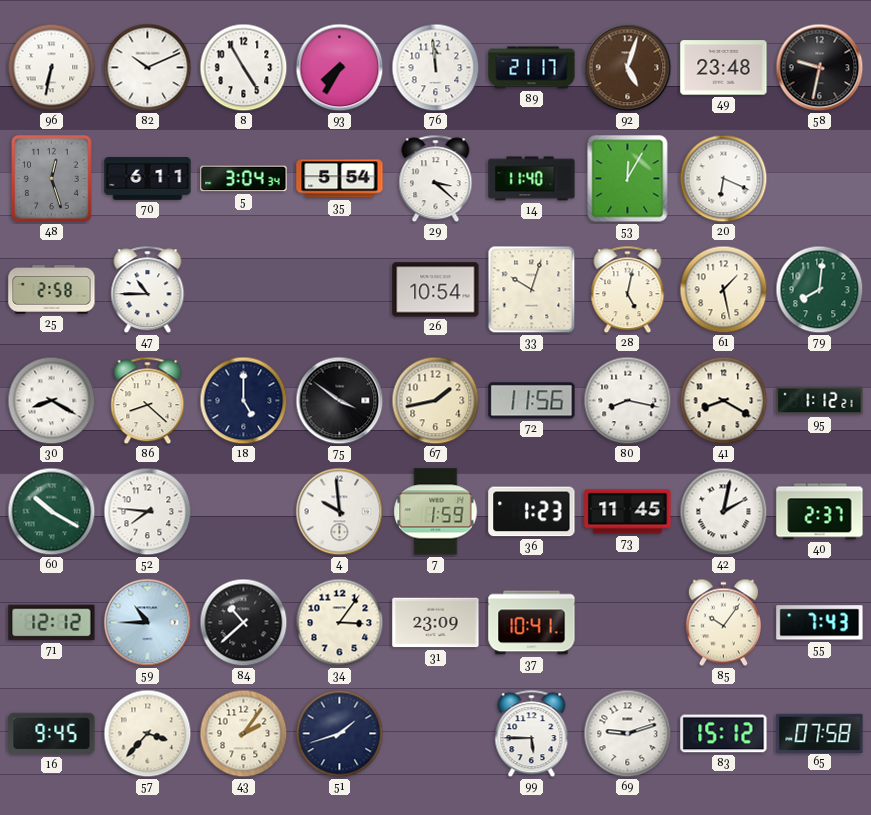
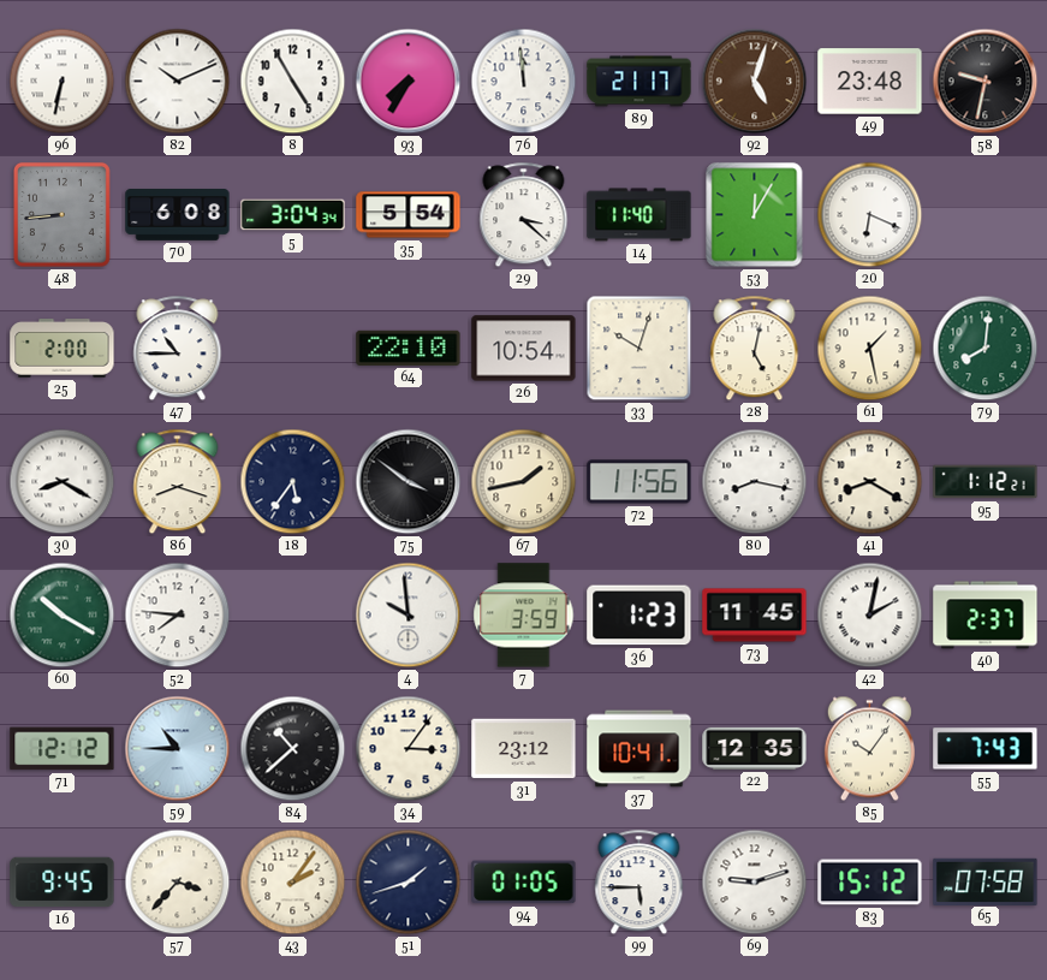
48: 12:27 -> 8:44
70: 6:11 -> 6:08
25: 2:58 -> 2:00
64: none -> 22:10
86: 8:22 -> 8:18
18: 5:00 -> 5:36
7: 1:59 -> 3:59
31: 23:09 -> 23:12
22: none -> 12:35
94: none -> 01:05
